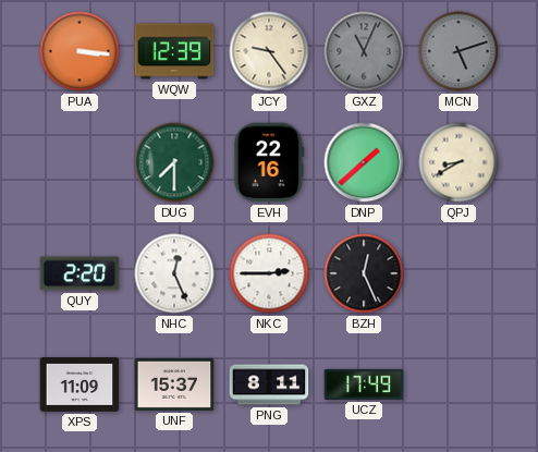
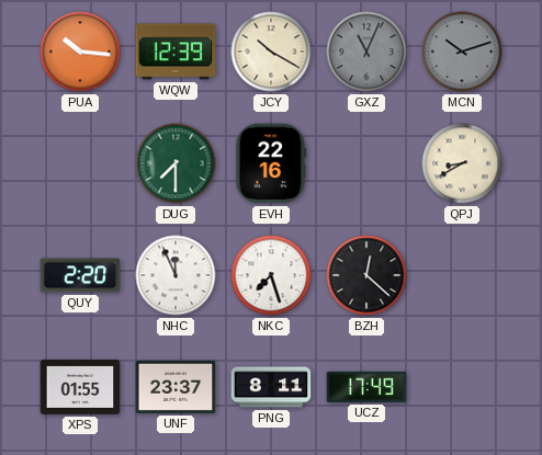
PUA: 3:16 -> 10:16
JCY: 9:24 -> 10:20
MCN: 5:12 -> 10:12
DNP: 1:38 -> none
NHC: 12:26 -> 11:56
NKC: 2:45 -> 7:27
BZH: 12:26 -> 12:22
XPS: 11:09 -> 01:55
UNF: 15:37 -> 23:37
